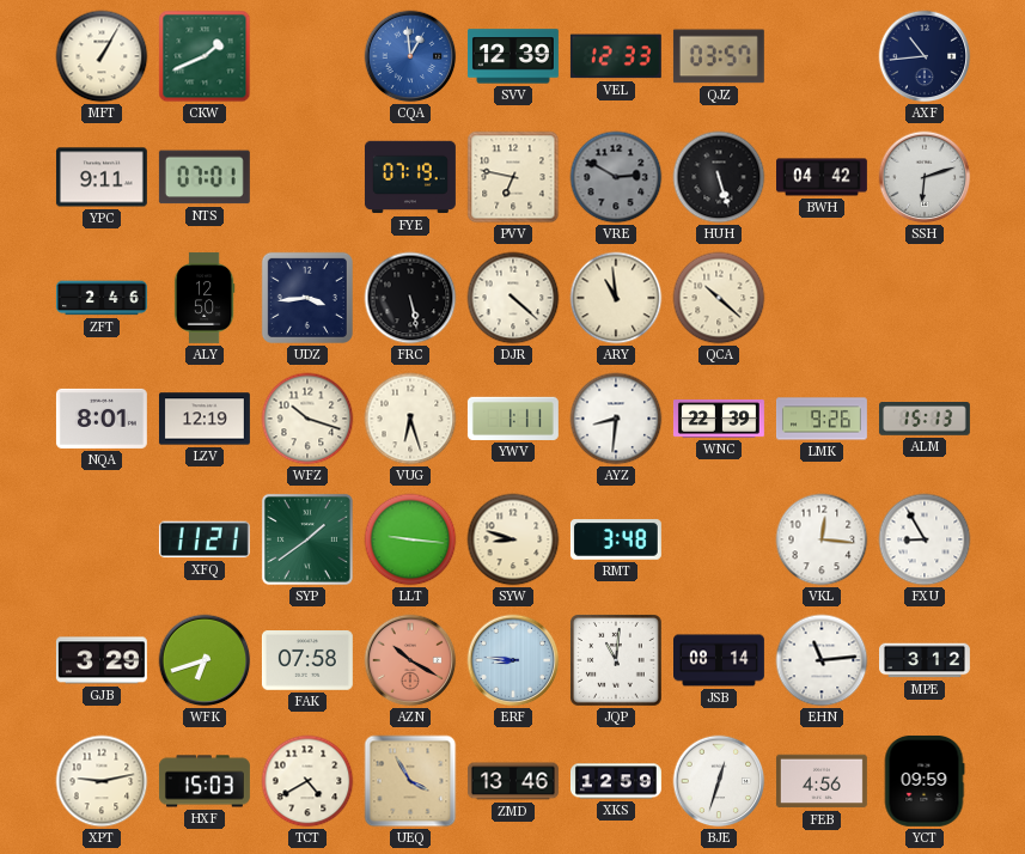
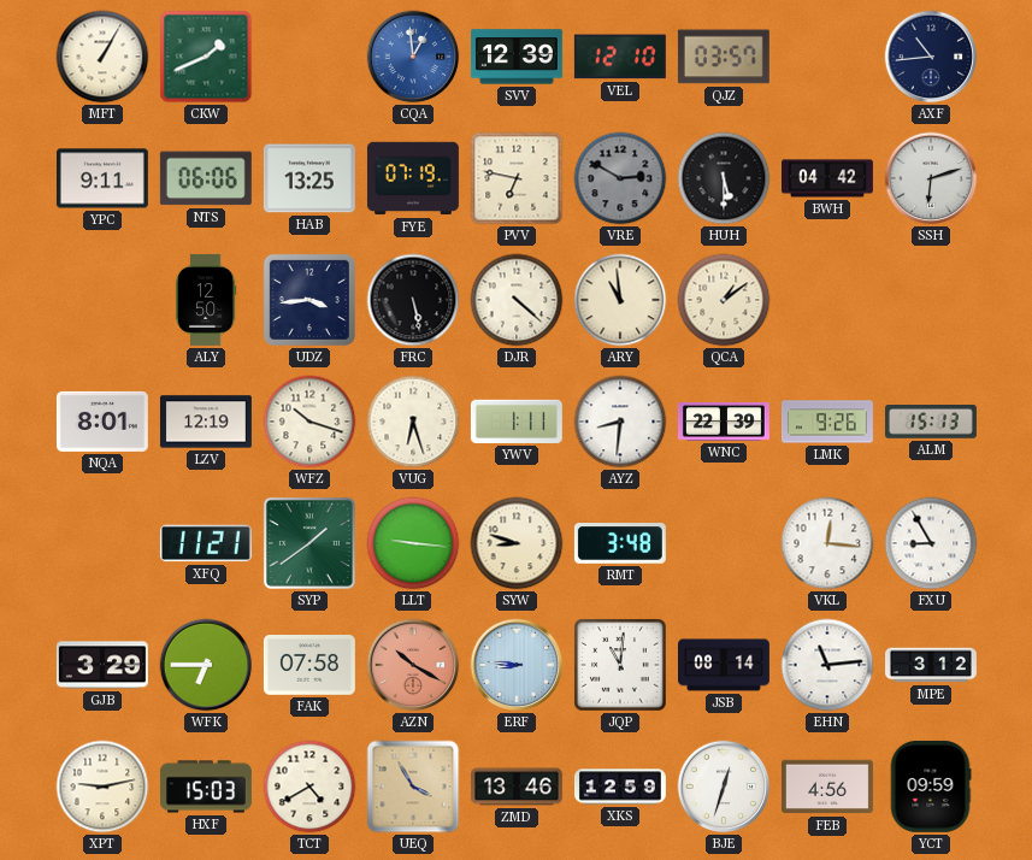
VEL: 12:33 -> 12:10
NTS: 07:01 -> 06:06
HAB: none -> 13:25
HUH: 5:27 -> 5:30
ZFT: 2:46 -> none
QCA: 10:22 -> 1:09
WFK: 6:42 -> 6:45
